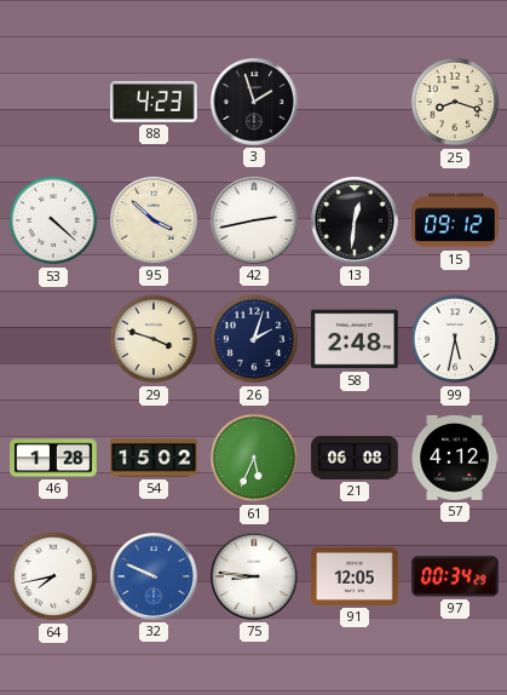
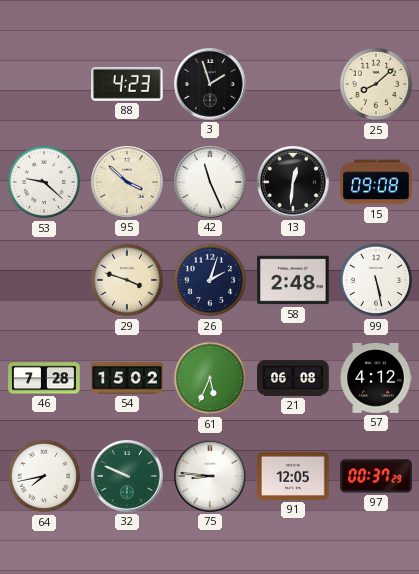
25: 8:18 -> 8:08
53: 4:22 -> 9:22
42: 2:43 -> 11:26
15: 09:12 -> 09:08
99: 5:32 -> 5:28
46: 1:28 -> 7:28
32 dial: blue -> green
97: 00:34 -> 00:37
